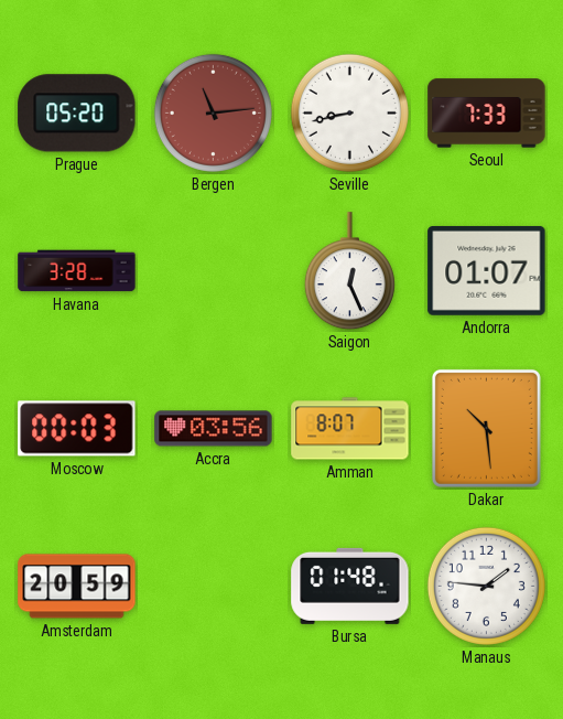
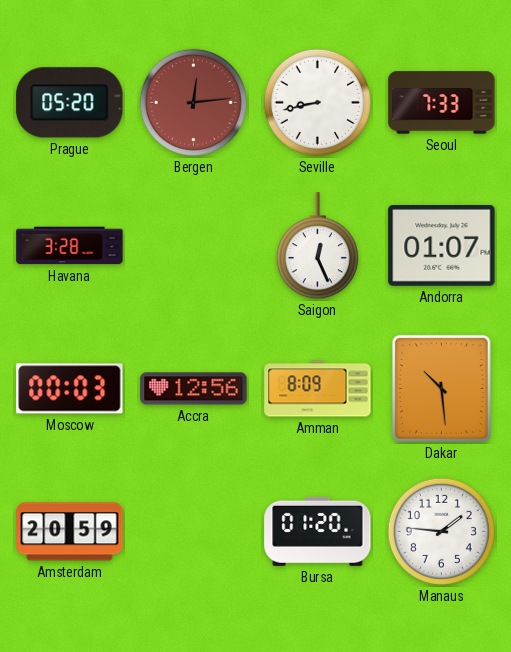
Bergen: 11:14 -> 12:14
Accra: 03:56 -> 12:56
Amman: 8:07 -> 8:09
Bursa: 01:48 -> 01:20
